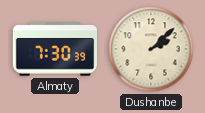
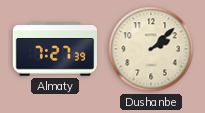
Almaty: 7:30 -> 7:27
